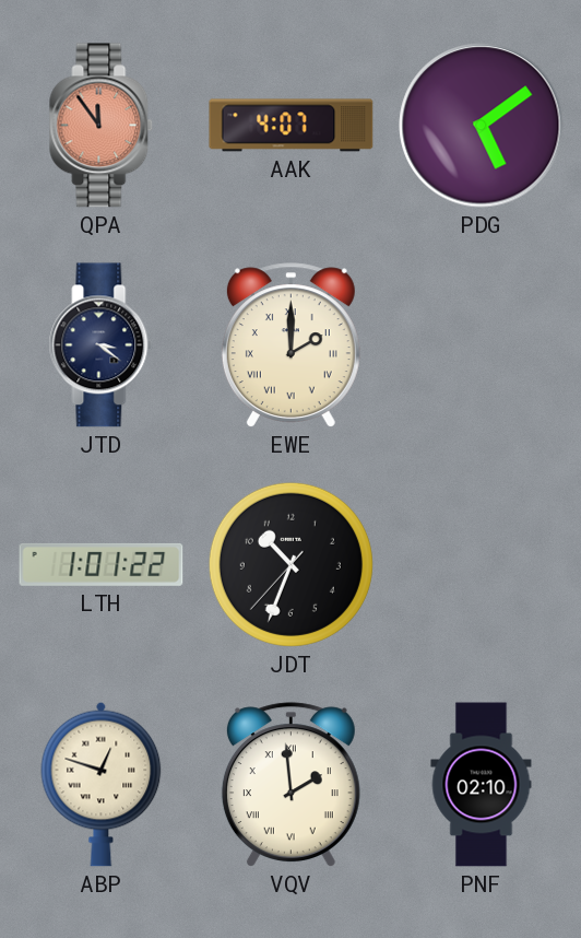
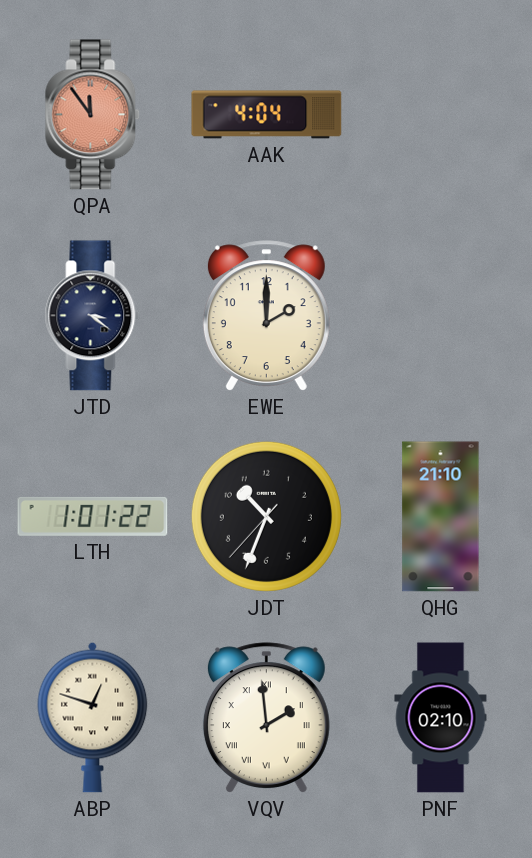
AAK: 4:07 -> 4:04
PDG: 5:09 -> none
EWE numerals: Roman -> Arabic
QHG: none -> 21:10
